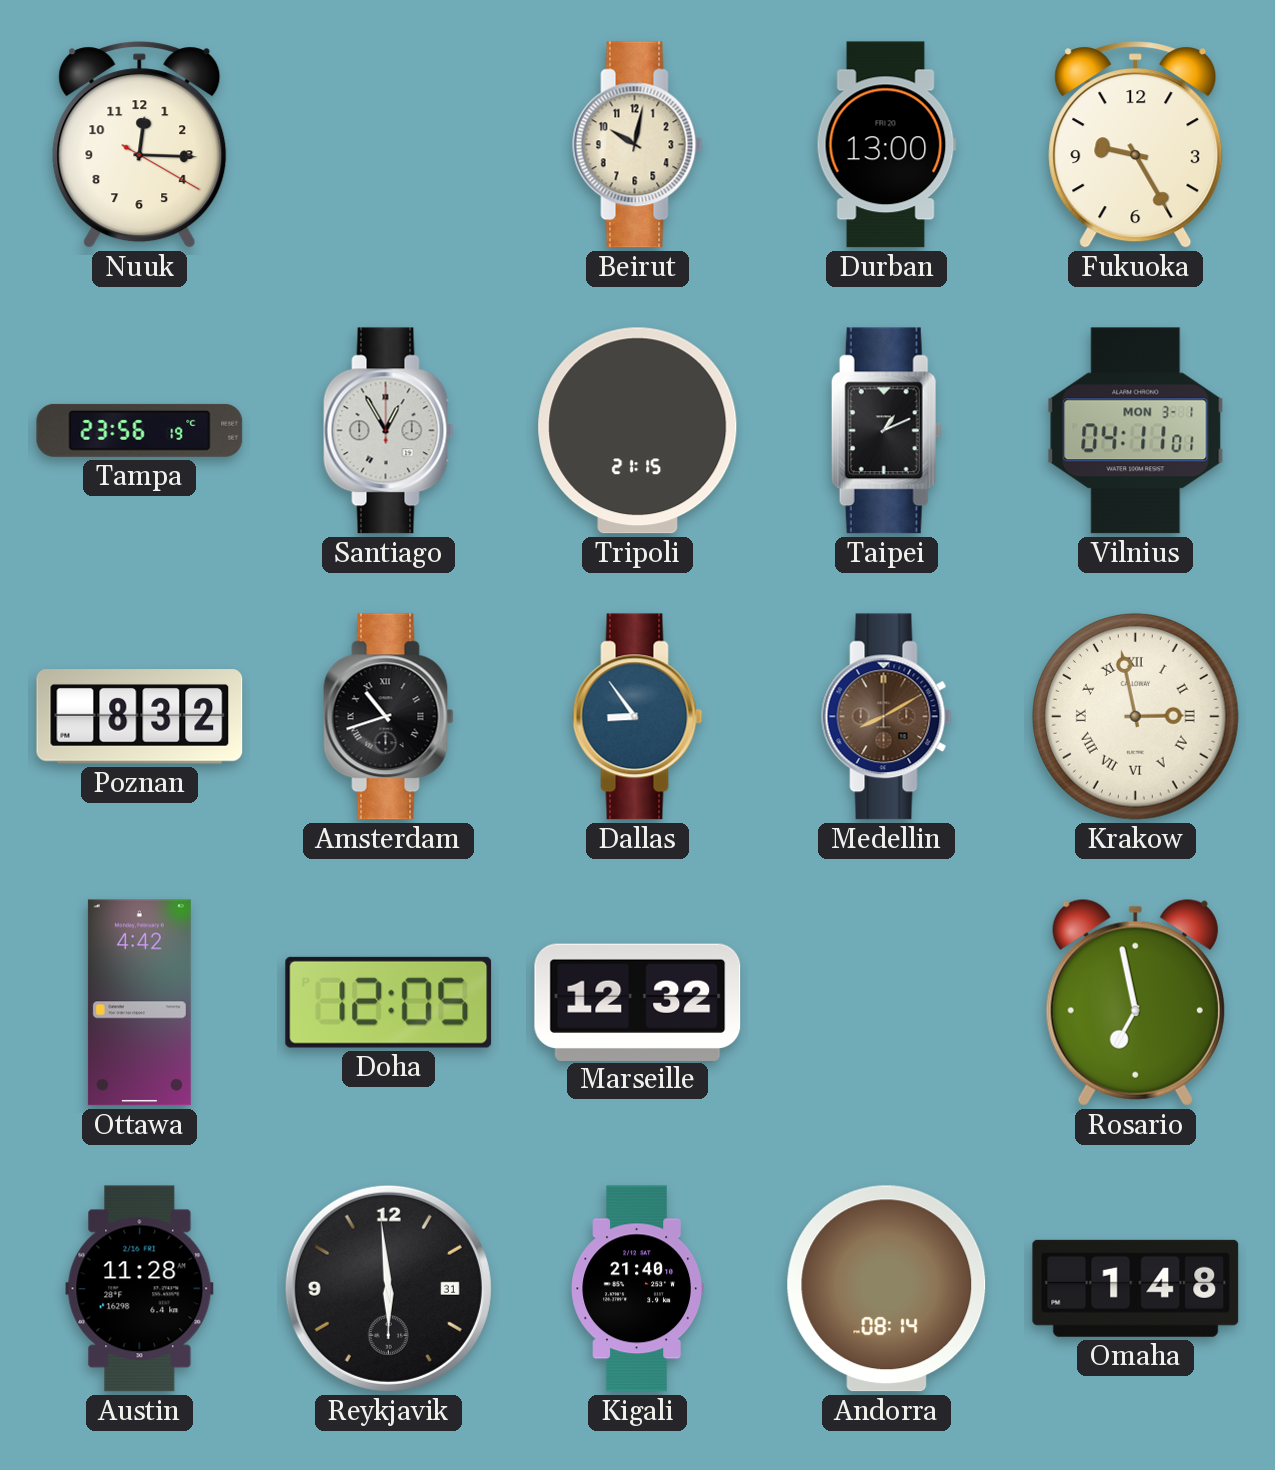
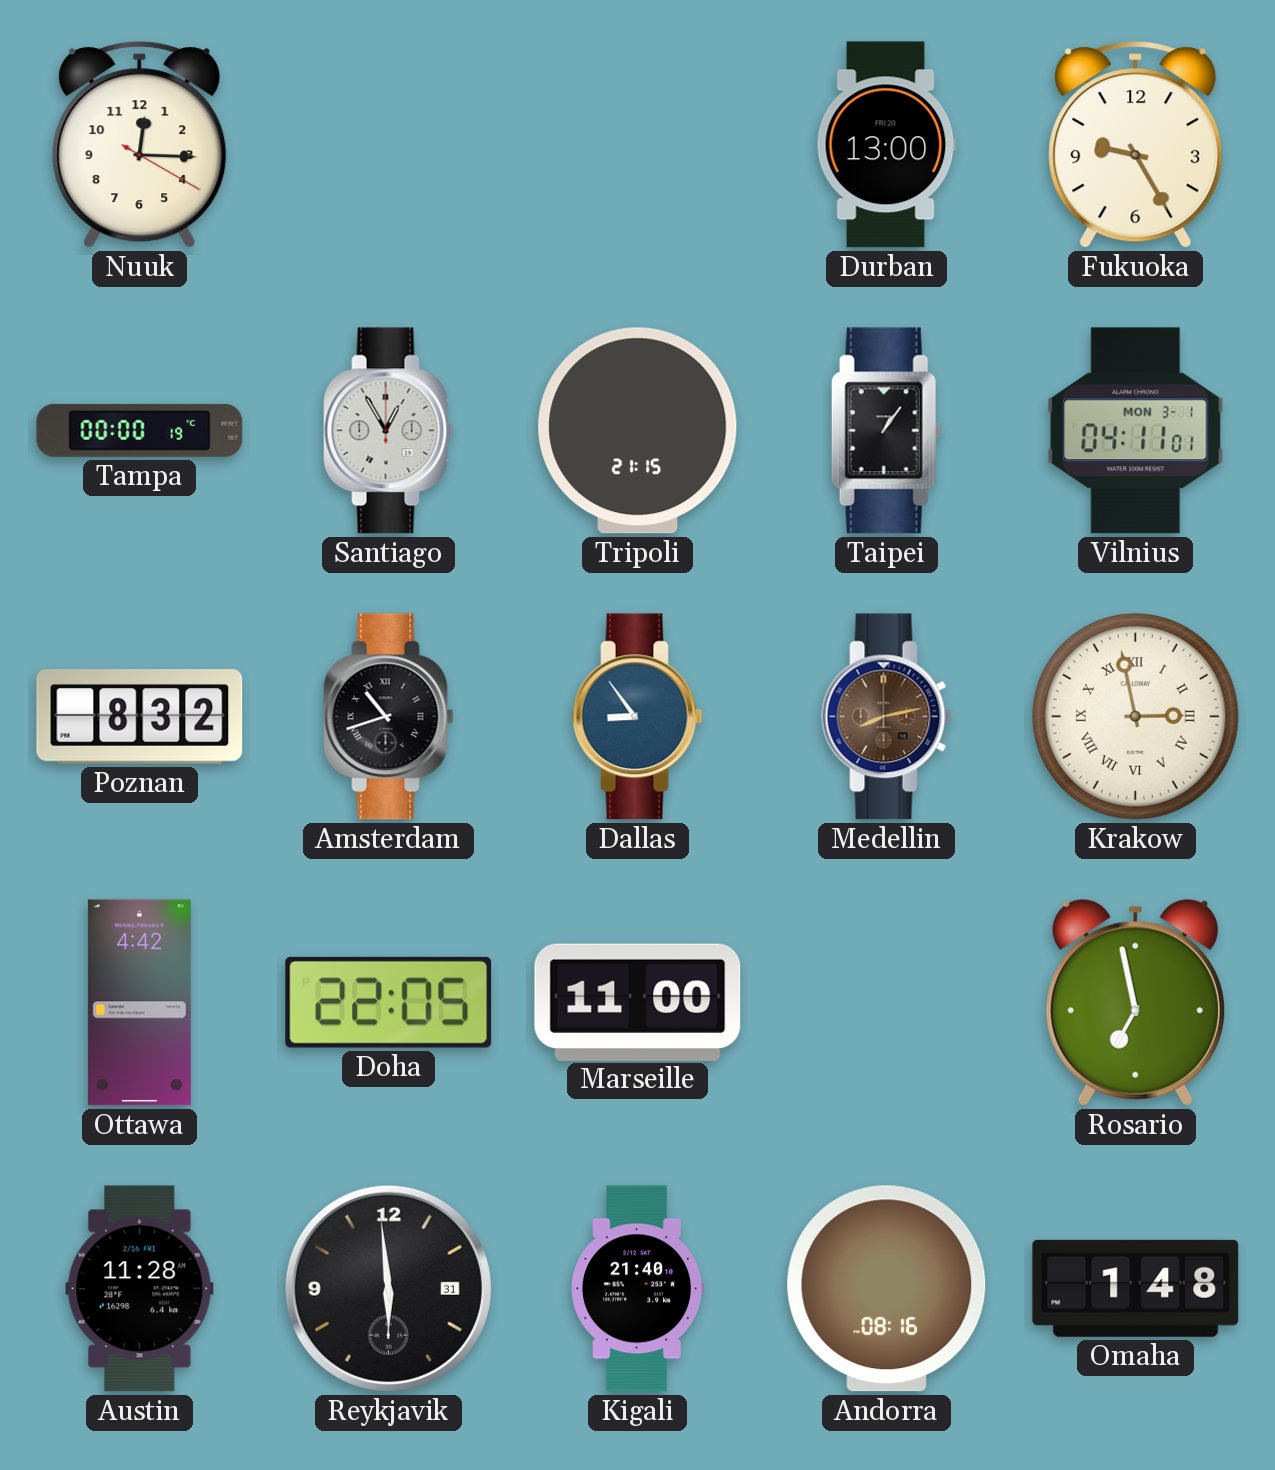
Beirut: 10:02 -> none
Tampa: 23:56 -> 00:00
Taipei: 1:11 -> 1:06
Medellin: 8:10 -> 8:13
Doha: 12:05 -> 22:05
Marseille: 12:32 -> 11:00
Andorra: 08:14 -> 08:16
